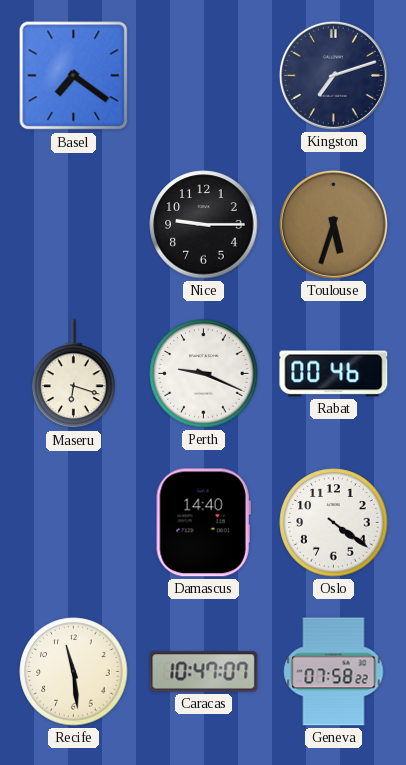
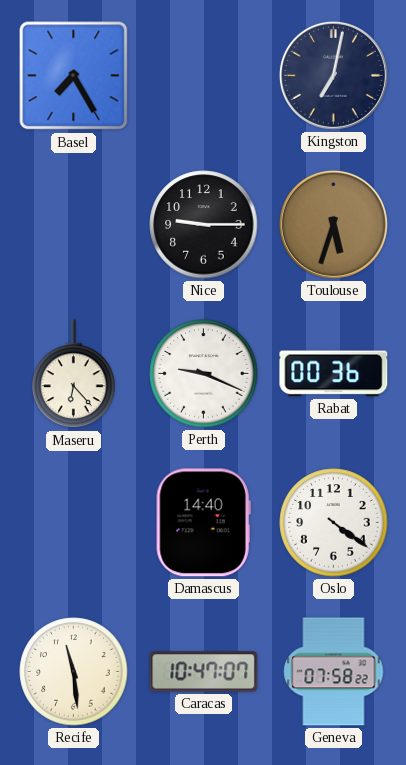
Basel: 7:21 -> 7:25
Kingston: 7:12 -> 7:02
Maseru: 6:18 -> 6:23
Rabat: 00:46 -> 00:36
